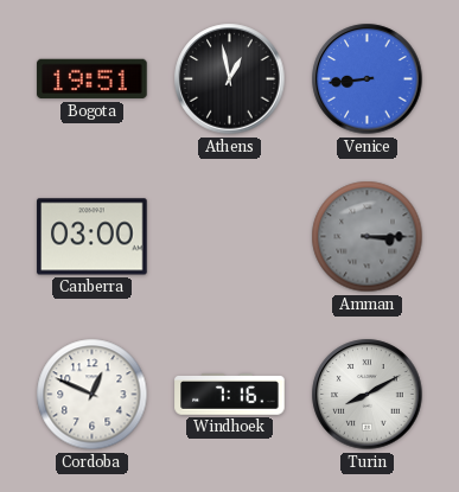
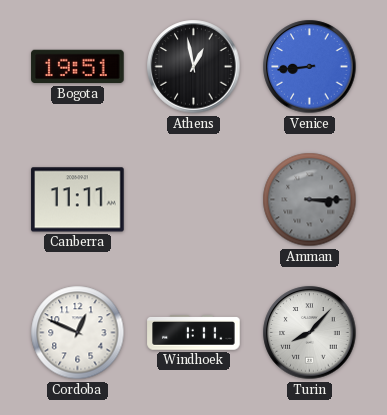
Canberra: 03:00 -> 11:11
Windhoek: 7:16 -> 1:11
Turin: 8:10 -> 8:07
